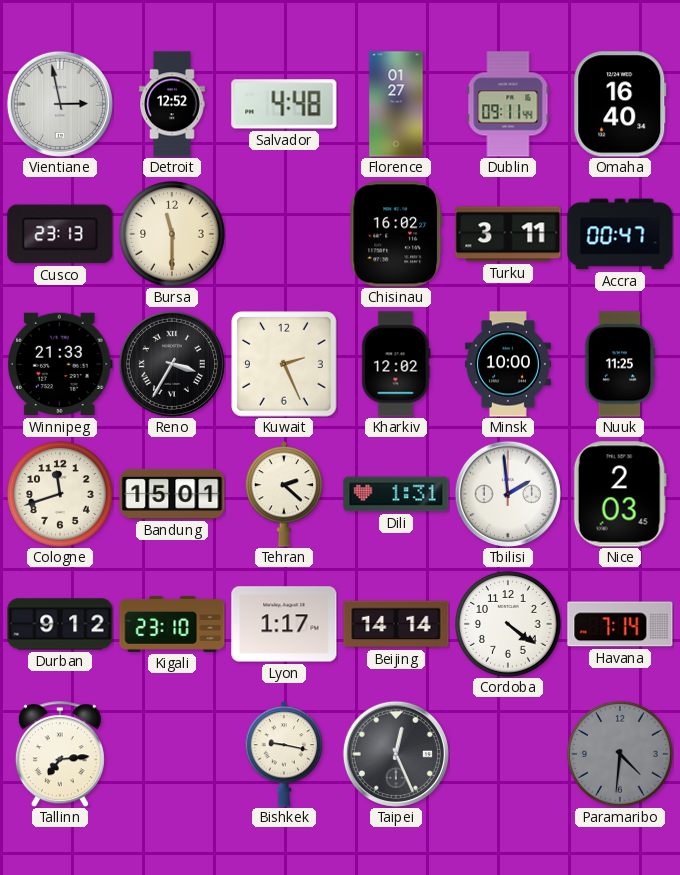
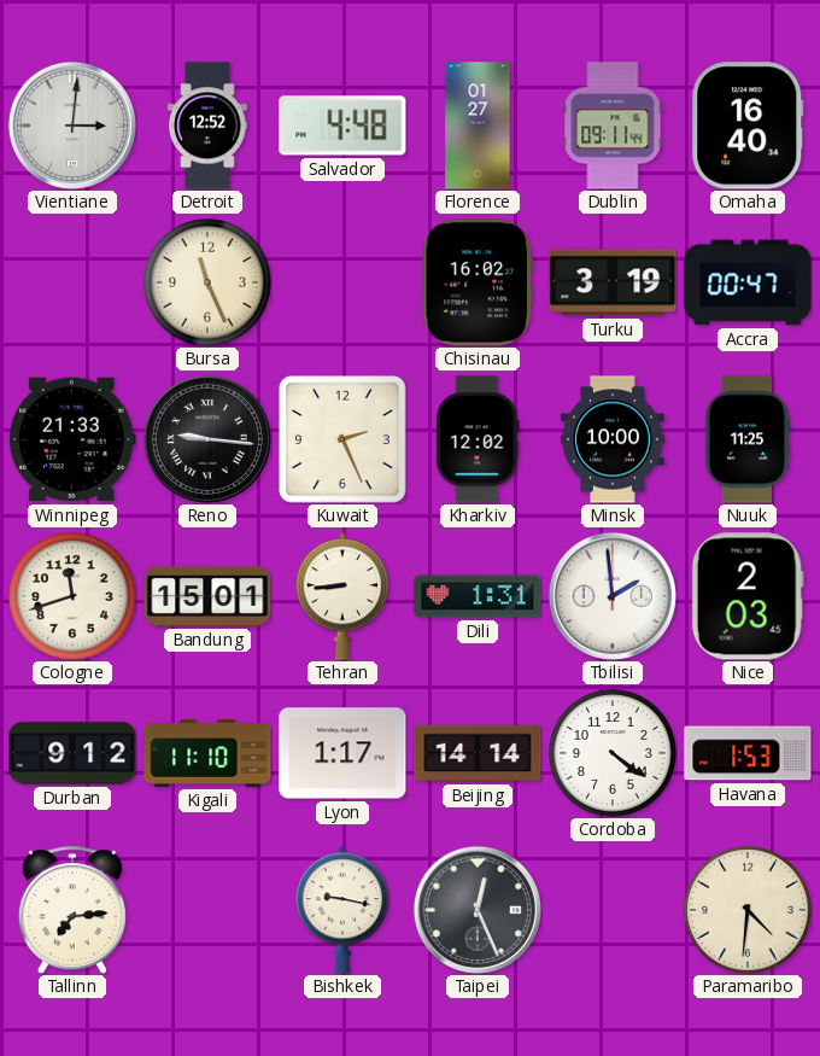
Vientiane: 2:58 -> 3:01
Cusco: 23:13 -> none
Bursa: 11:30 -> 11:26
Turku: 3:11 -> 3:19
Reno: 3:35 -> 9:16
Tehran: 2:22 -> 8:44
Kigali: 23:10 -> 11:10
Havana: 7:14 -> 1:53
Paramaribo dial: grey -> cream
